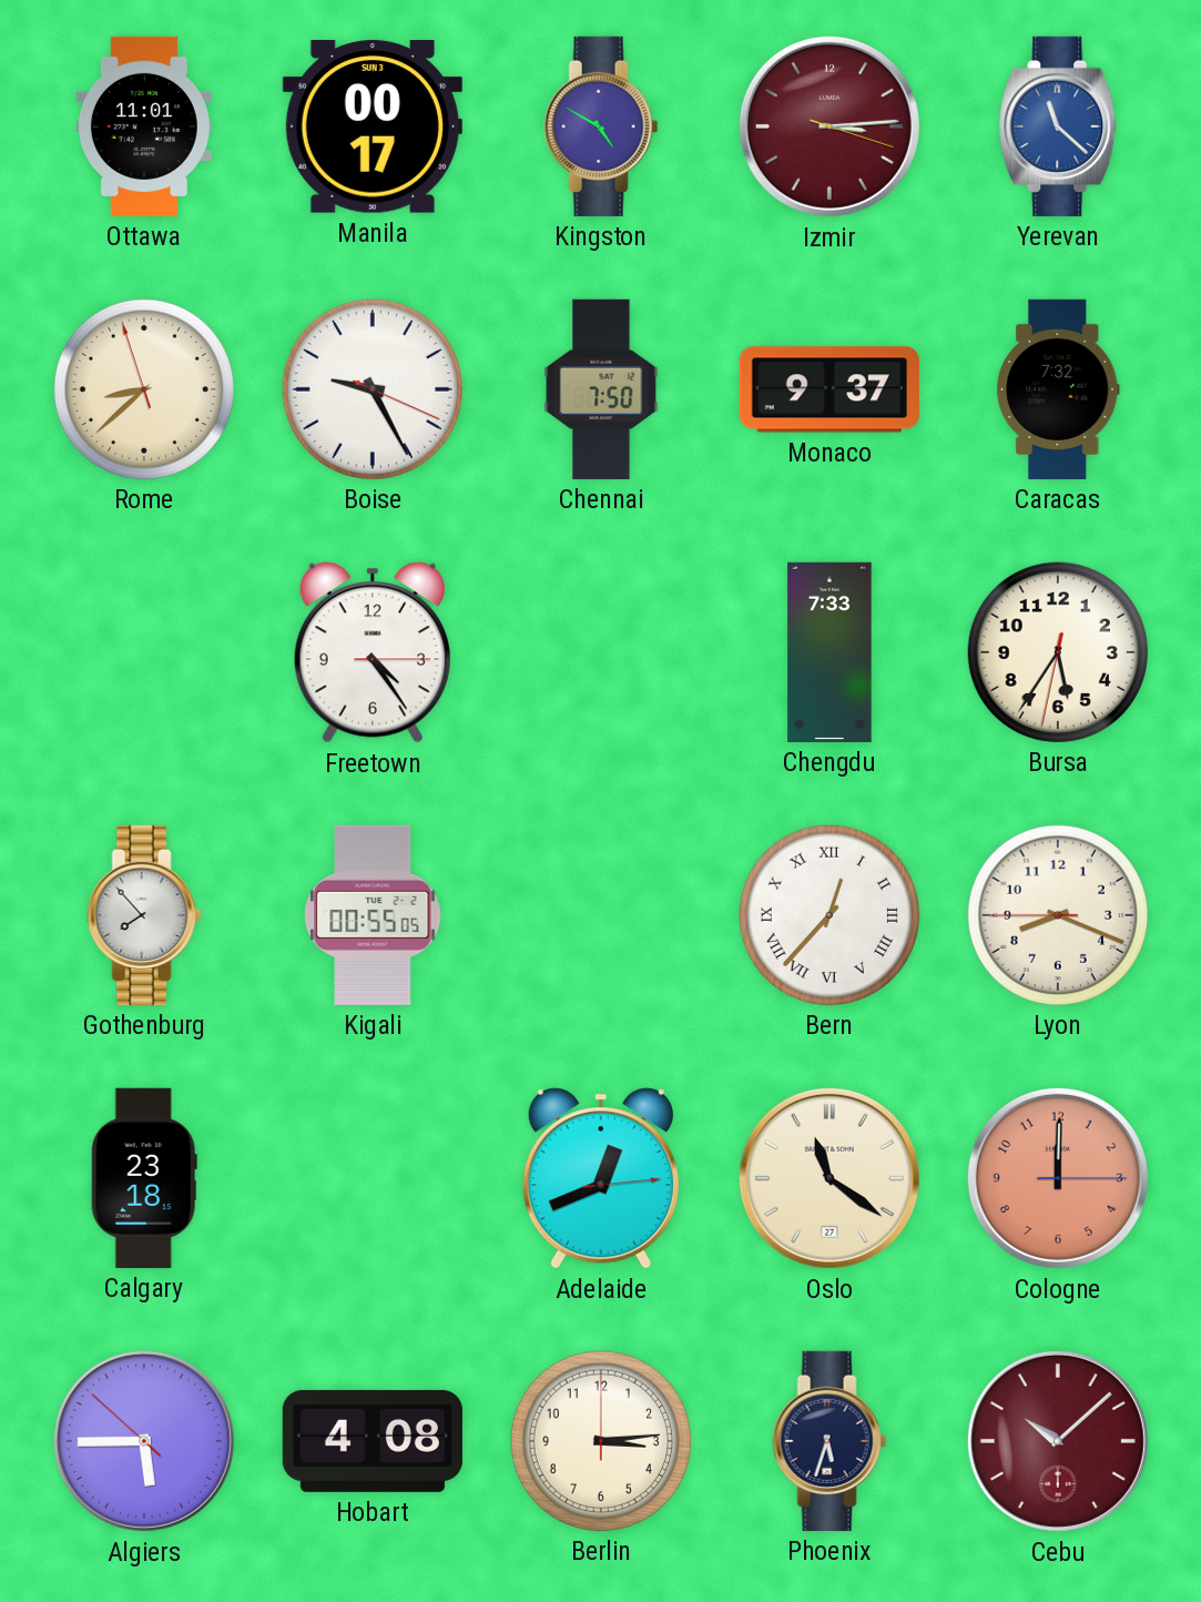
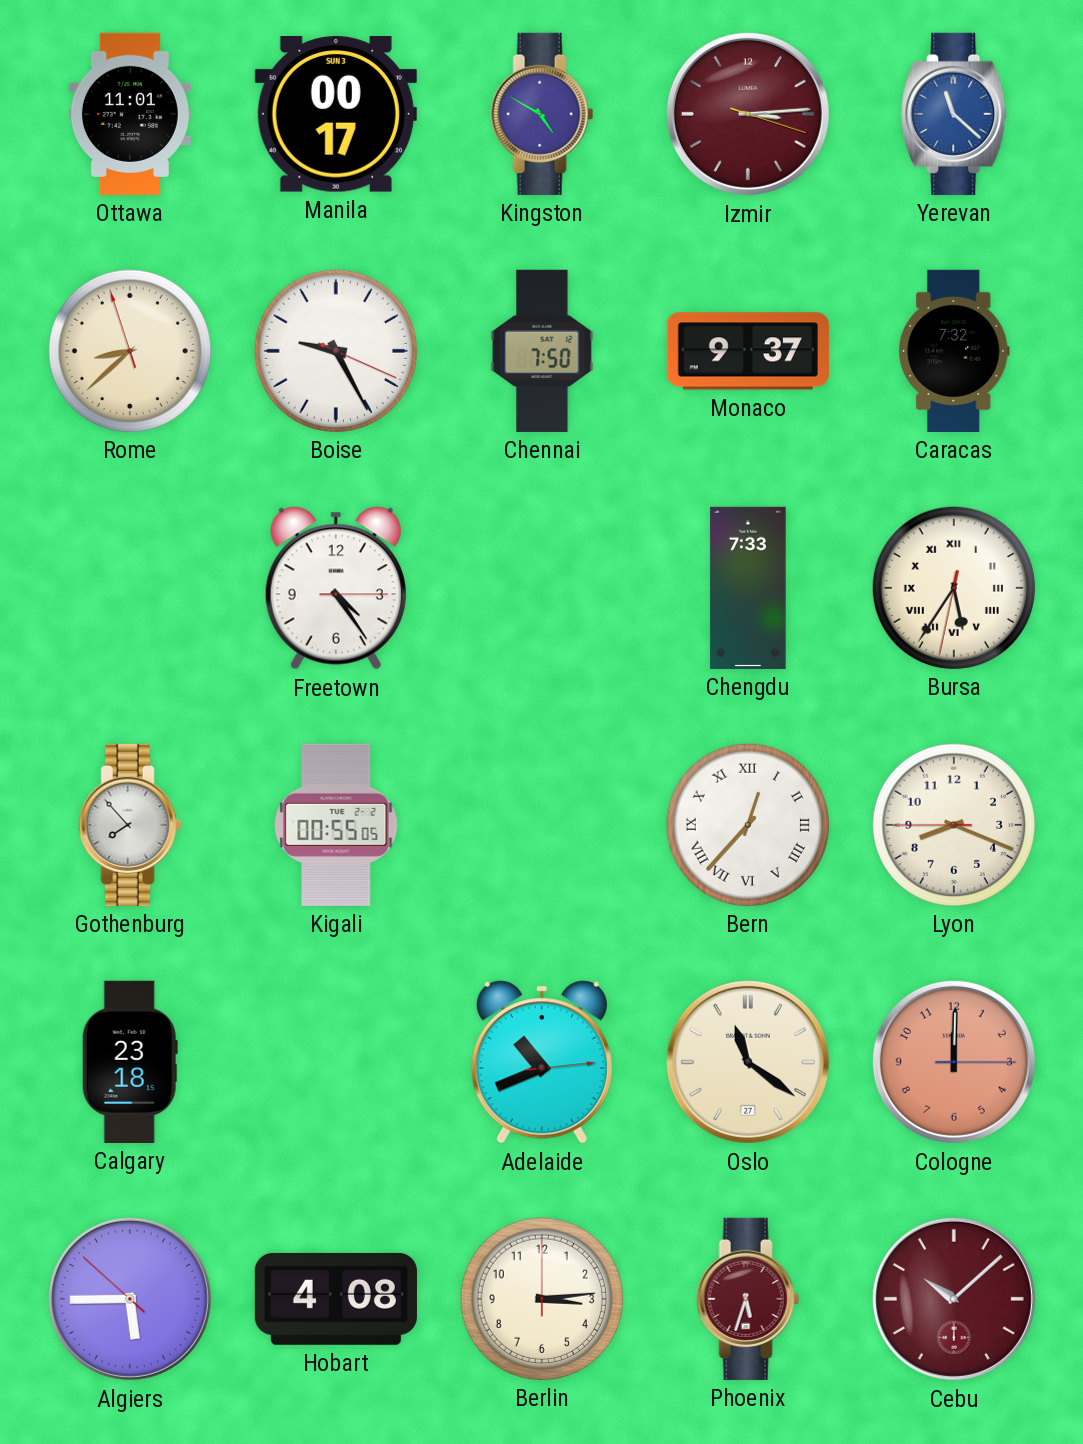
Bursa numerals: Arabic -> Roman
Adelaide: 12:41 -> 10:41
Phoenix dial: navy -> burgundy
